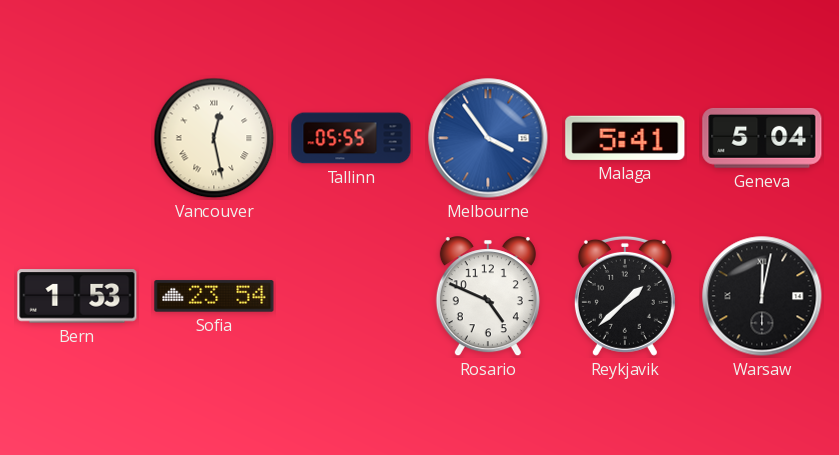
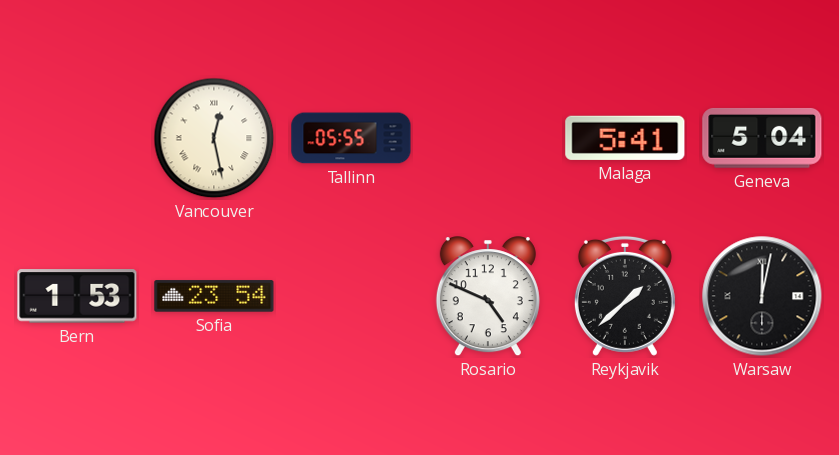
Melbourne: 3:54 -> none
